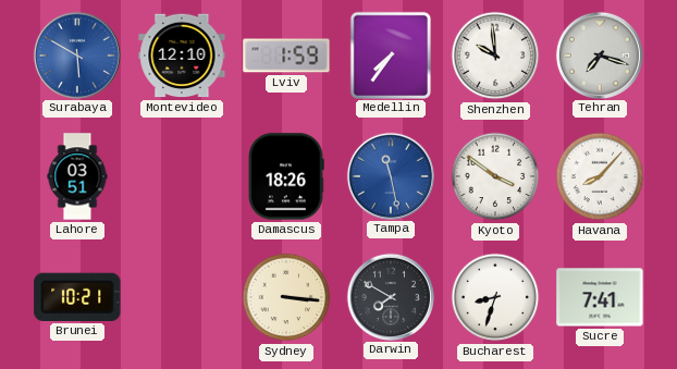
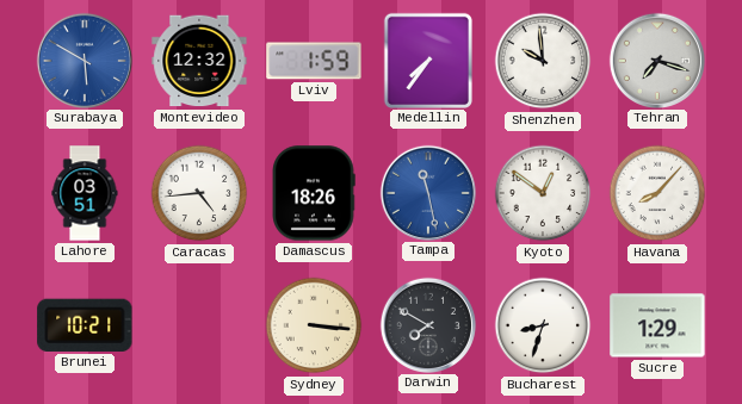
Montevideo: 12:10 -> 12:32
Caracas: none -> 4:44
Kyoto: 3:51 -> 12:51
Sucre: 7:41 -> 1:29
